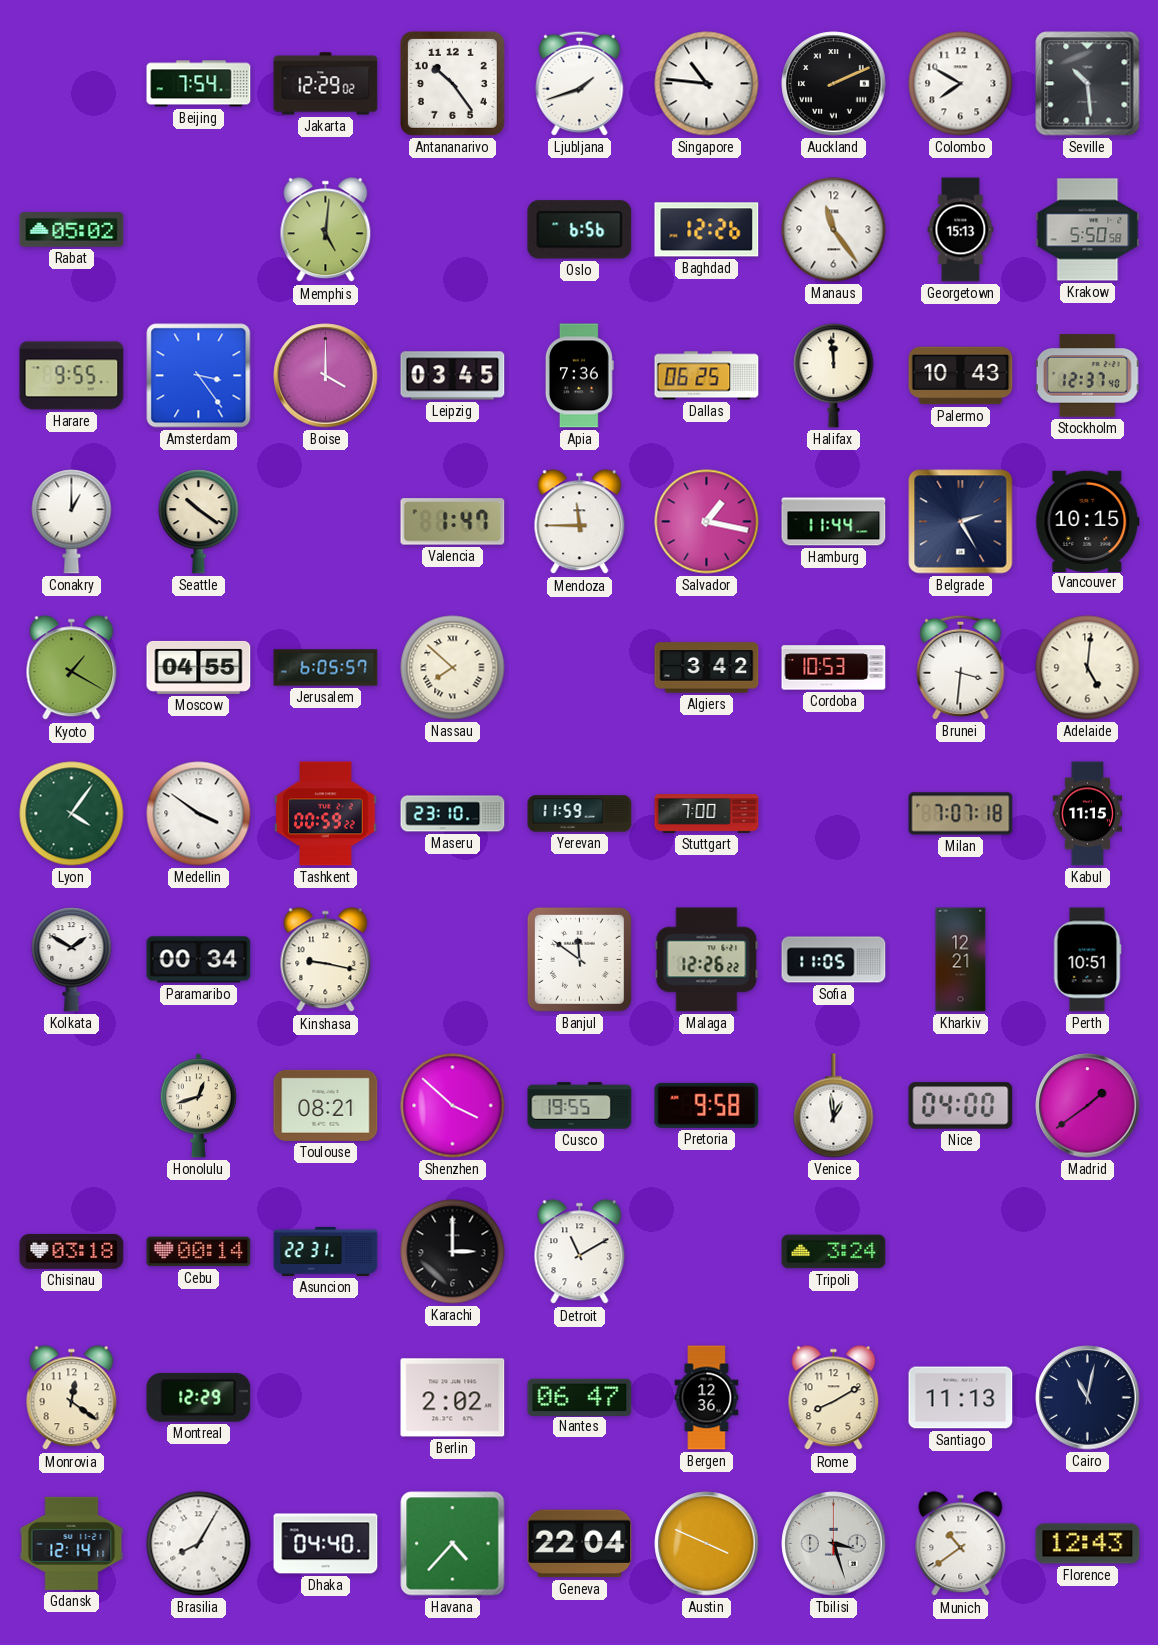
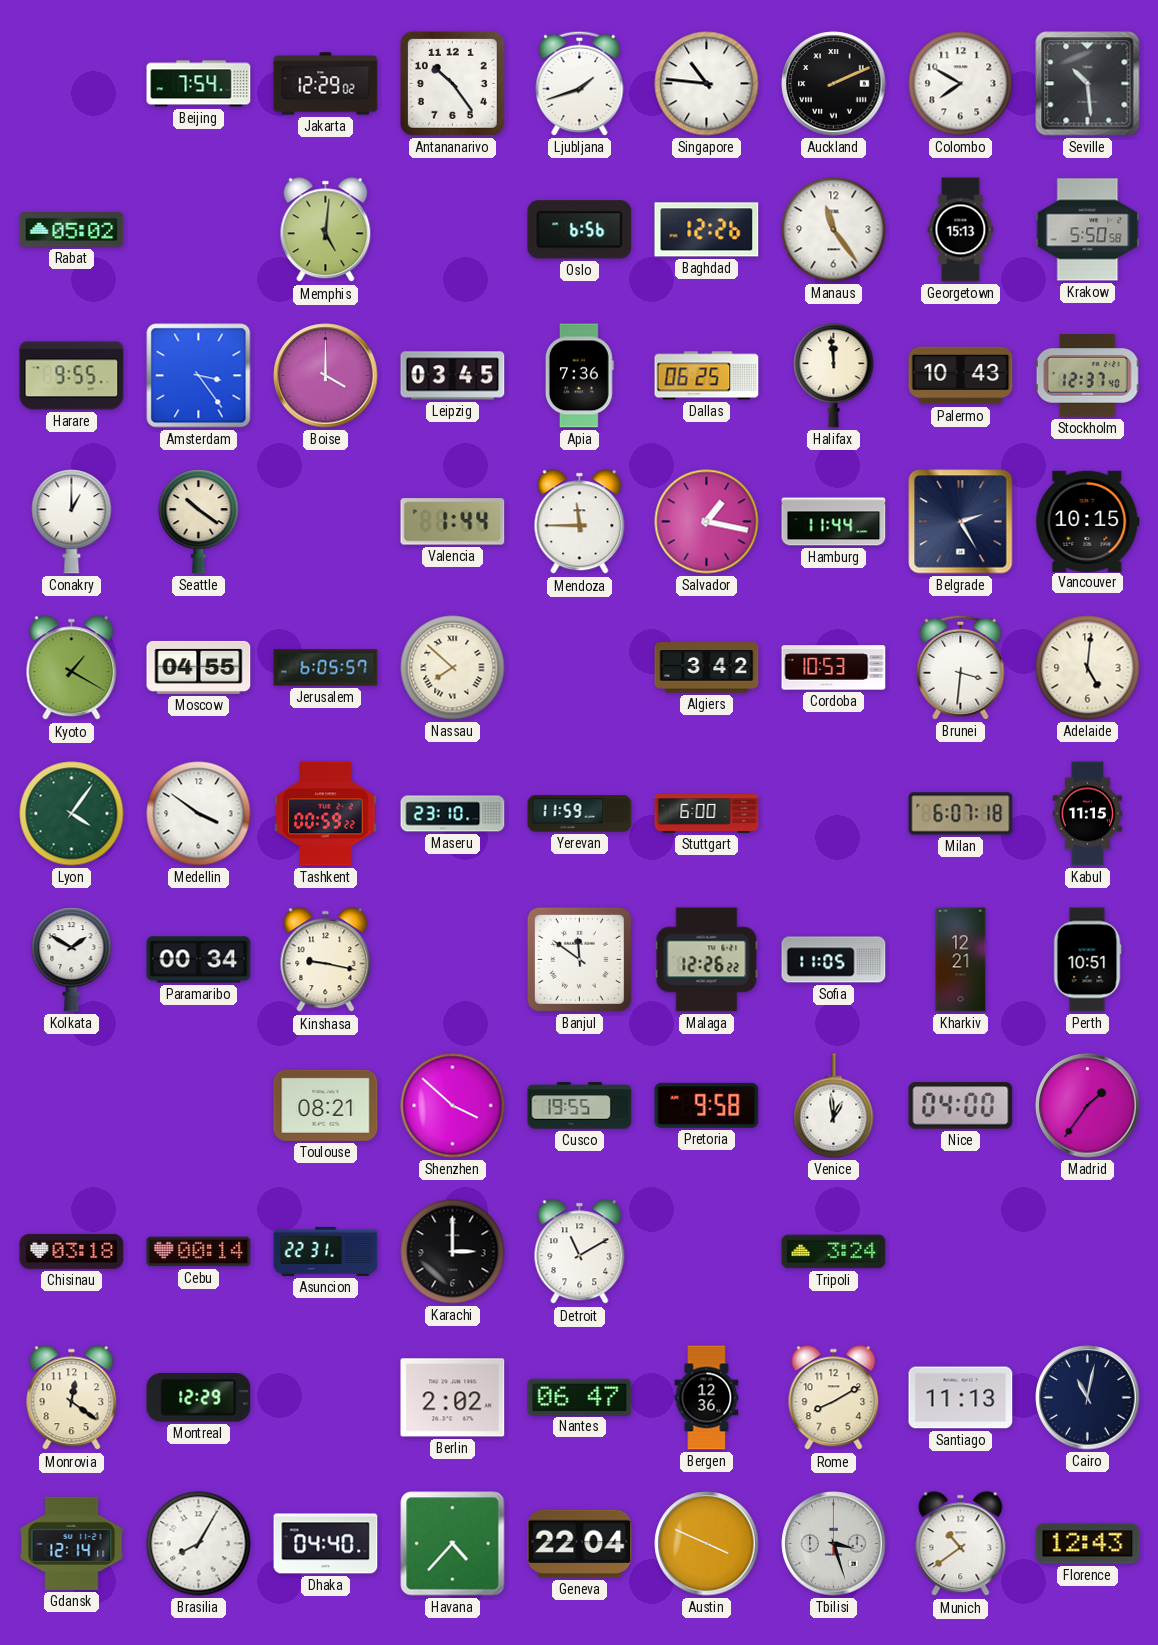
Valencia: 1:47 -> 1:44
Stuttgart: 7:00 -> 6:00
Milan: 7:07 -> 6:07
Honolulu: 12:42 -> none
Madrid: 1:39 -> 1:36
